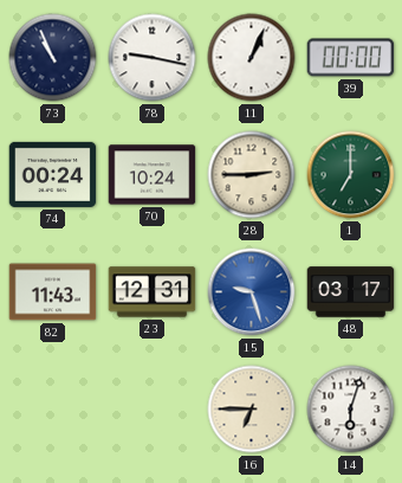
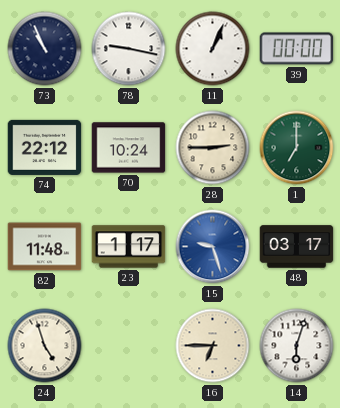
74: 00:24 -> 22:12
82: 11:43 -> 11:48
23: 12:31 -> 1:17
24: none -> 4:57
